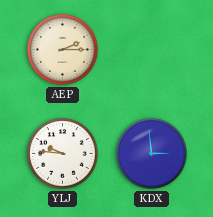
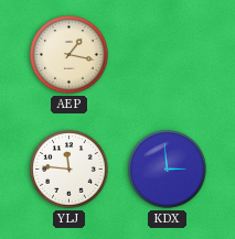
AEP: 2:15 -> 1:17
YLJ: 9:46 -> 11:46
